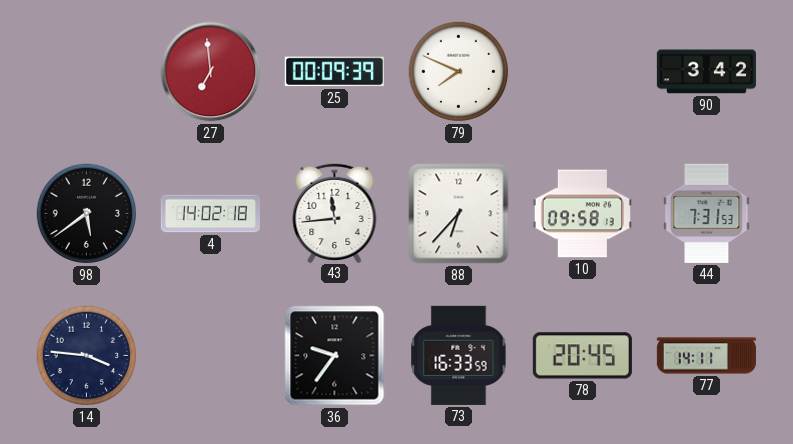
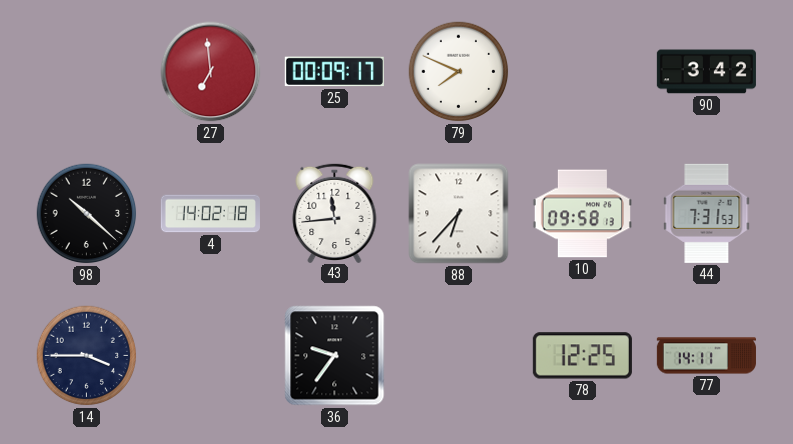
25: 00:09:39 -> 00:09:17
98: 5:39 -> 10:22
14: 3:46 -> 3:45
73: 16:33 -> none
78: 20:45 -> 12:25
